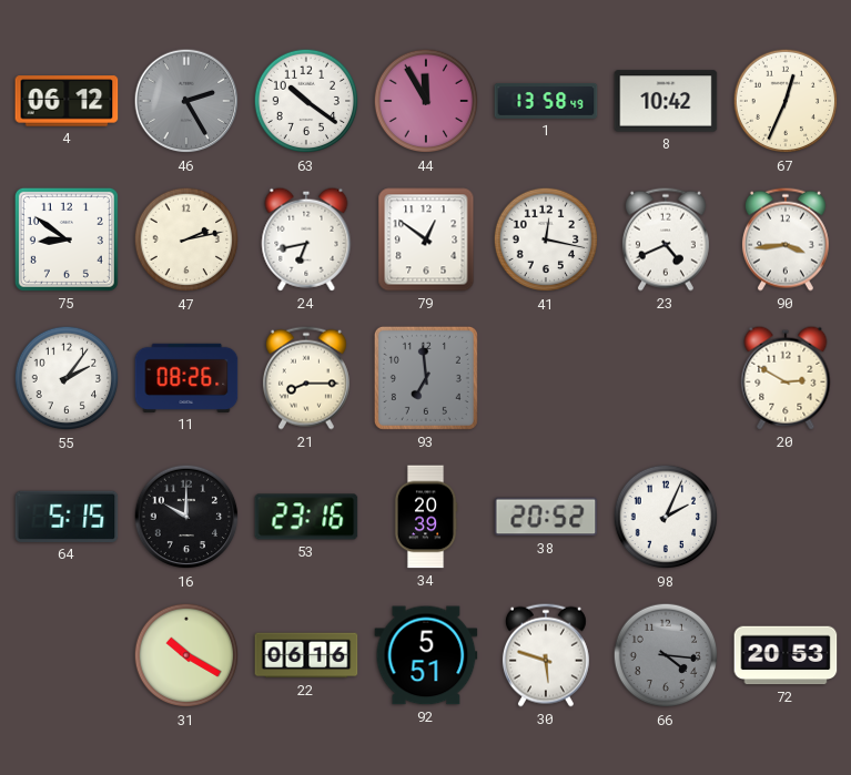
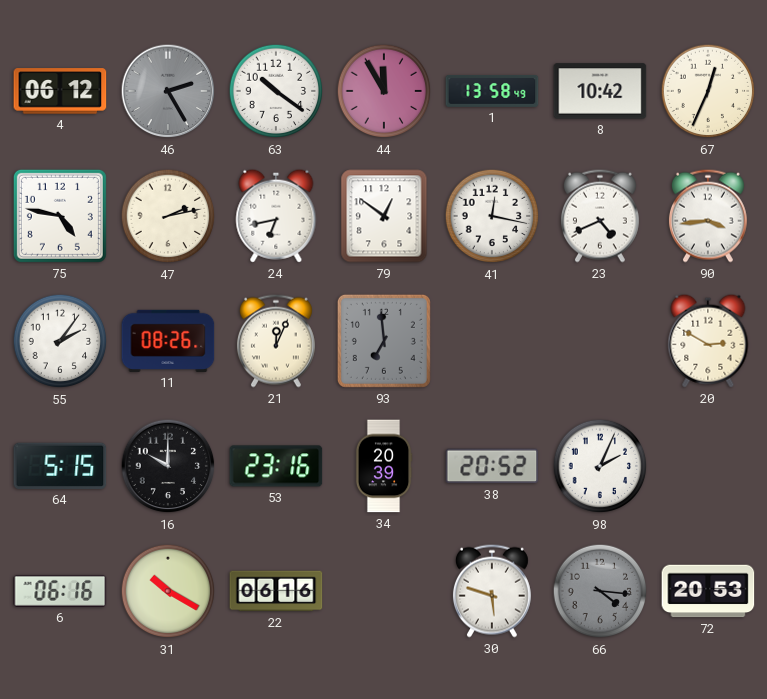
75: 8:51 -> 4:47
21: 8:15 -> 12:04
6: none -> 06:16
92: 5:51 -> none
